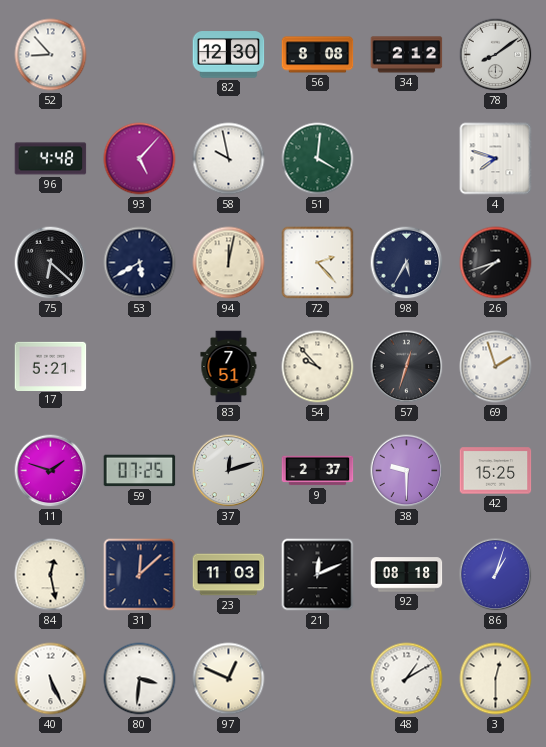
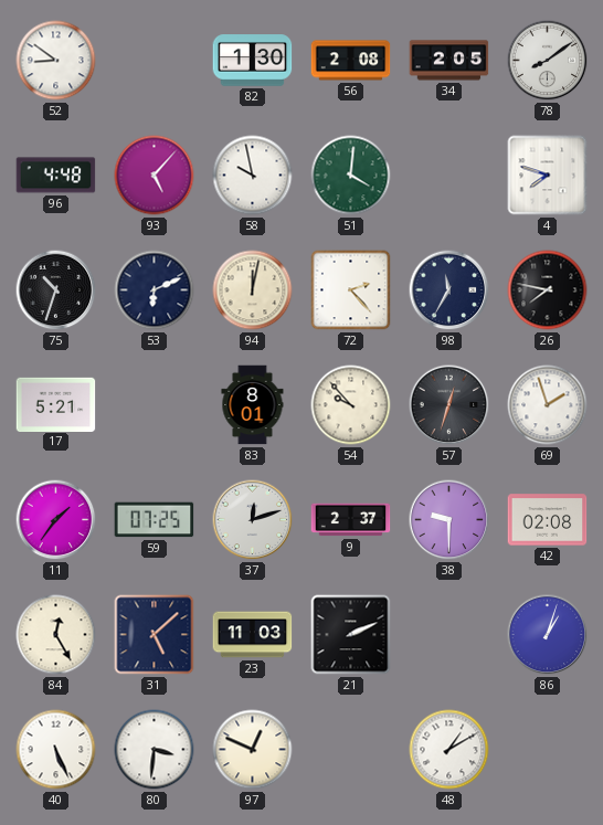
52: 8:53 -> 8:51
82: 12:30 -> 1:30
56: 8:08 -> 2:08
34: 2:12 -> 2:05
75: 6:22 -> 10:33
53: 5:40 -> 6:11
98: 5:35 -> 11:35
26: 7:42 -> 7:47
83: 7:51 -> 8:01
11: 1:48 -> 1:36
42: 15:25 -> 02:08
84: 12:28 -> 12:25
31: 12:08 -> 5:08
21: 12:11 -> 2:11
92: 08:18 -> none
3: 12:30 -> none
